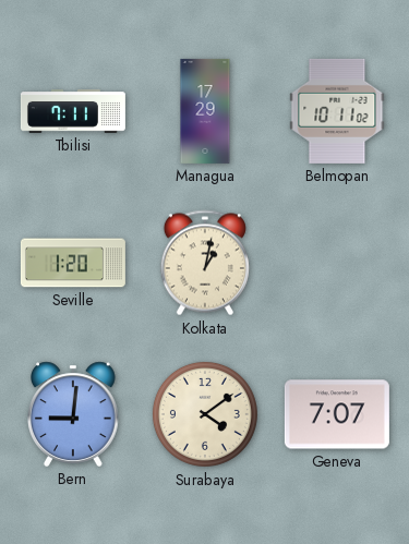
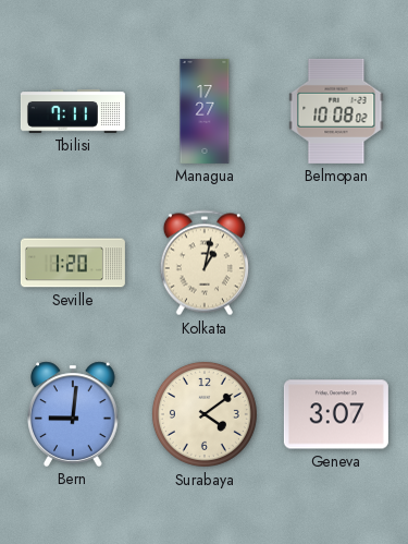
Managua: 17:29 -> 17:27
Belmopan: 10:11 -> 10:08
Geneva: 7:07 -> 3:07
